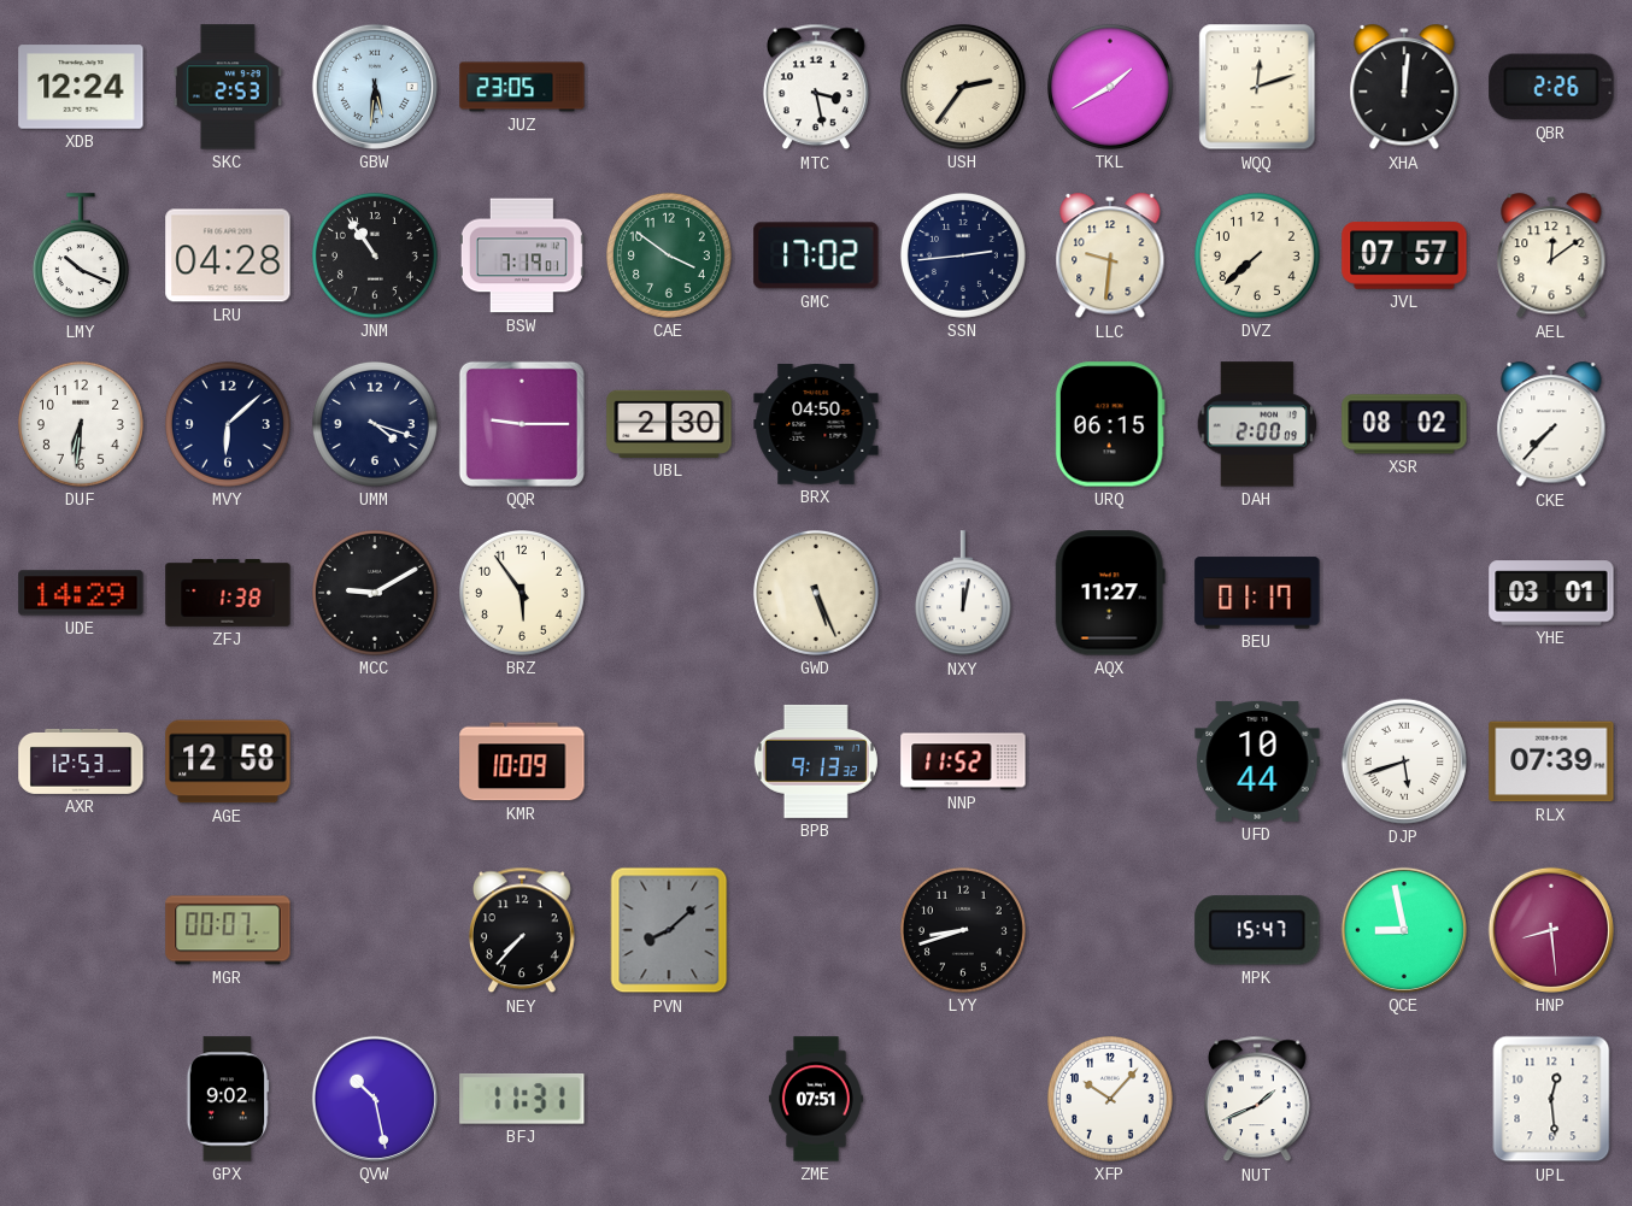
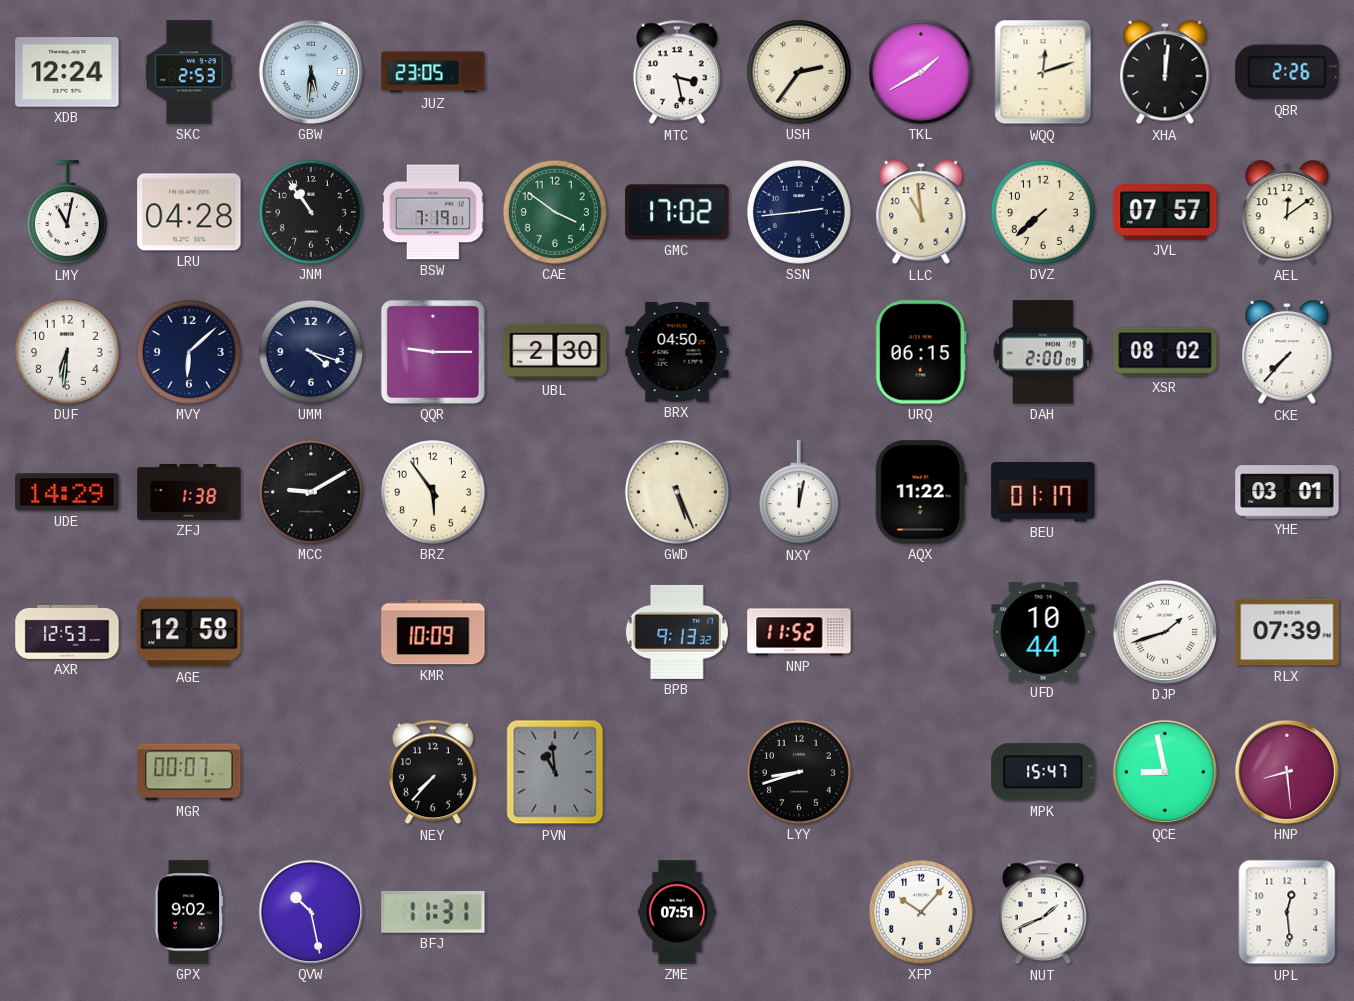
LMY: 10:19 -> 11:02
LLC: 9:31 -> 10:59
AQX: 11:27 -> 11:22
DJP: 5:42 -> 1:42
PVN: 8:08 -> 10:59
